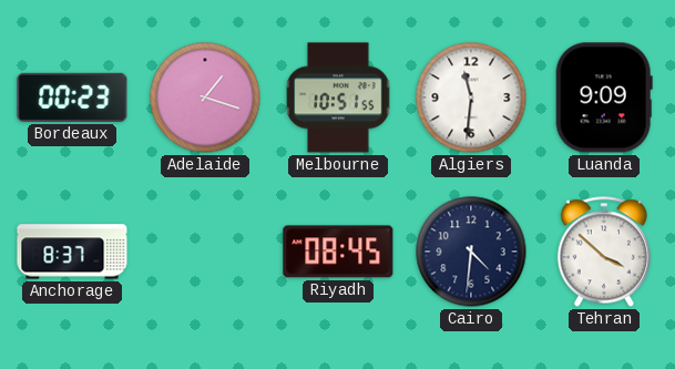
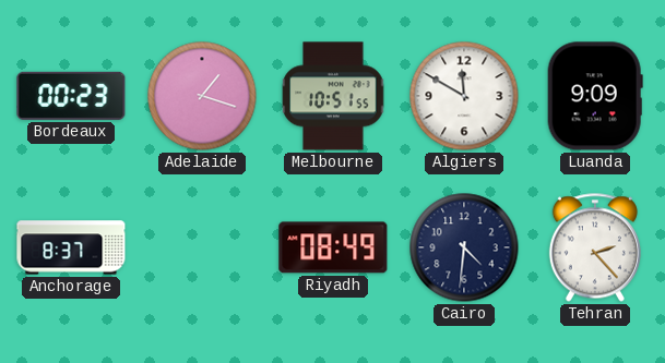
Algiers: 11:31 -> 11:50
Riyadh: 08:45 -> 08:49
Tehran: 3:52 -> 2:23
